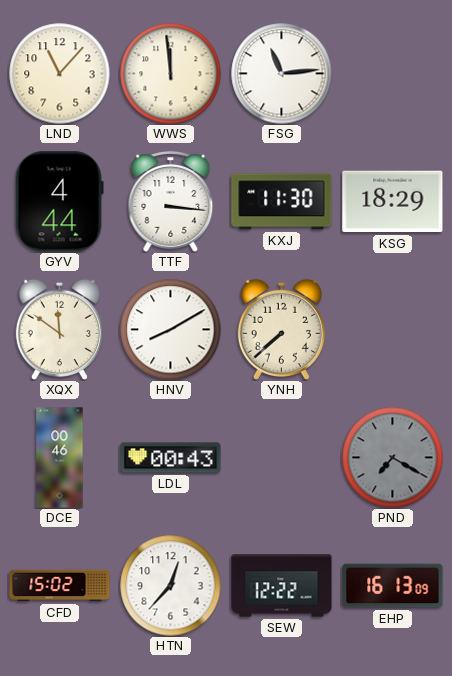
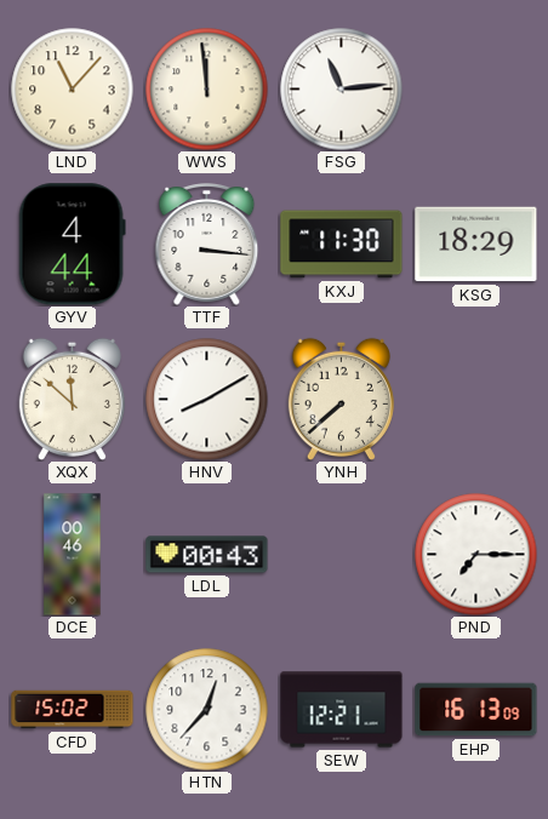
XQX: 11:51 -> 11:52
PND: 7:20 -> 7:15
PND dial: grey -> white
SEW: 12:22 -> 12:21
